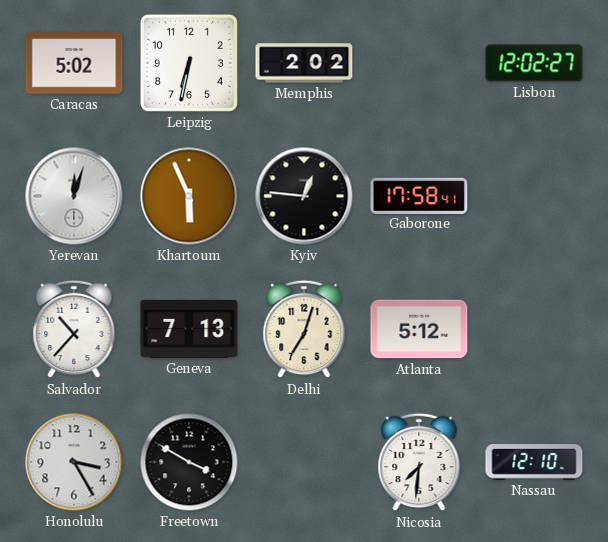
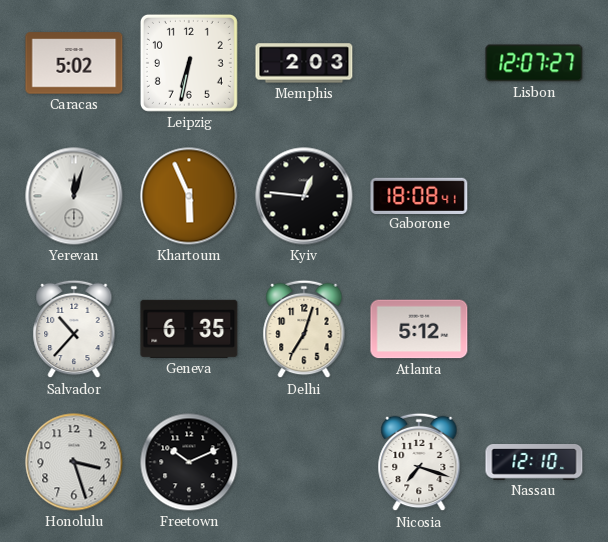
Memphis: 2:02 -> 2:03
Lisbon: 12:02 -> 12:07
Gaborone: 17:58 -> 18:08
Geneva: 7:13 -> 6:35
Honolulu: 3:25 -> 3:27
Freetown: 3:50 -> 10:11
Nicosia: 7:31 -> 7:18
